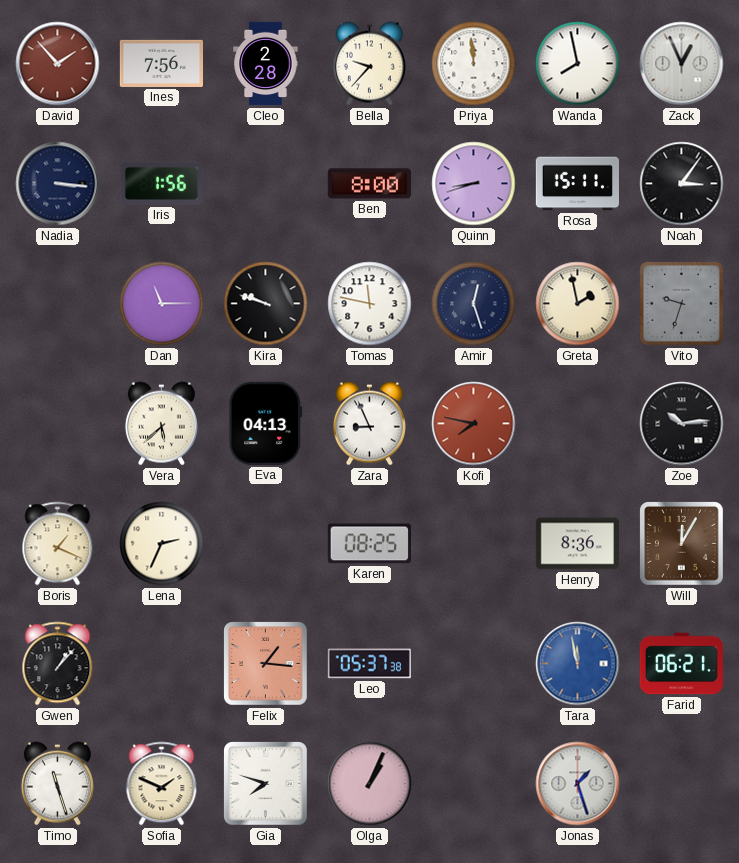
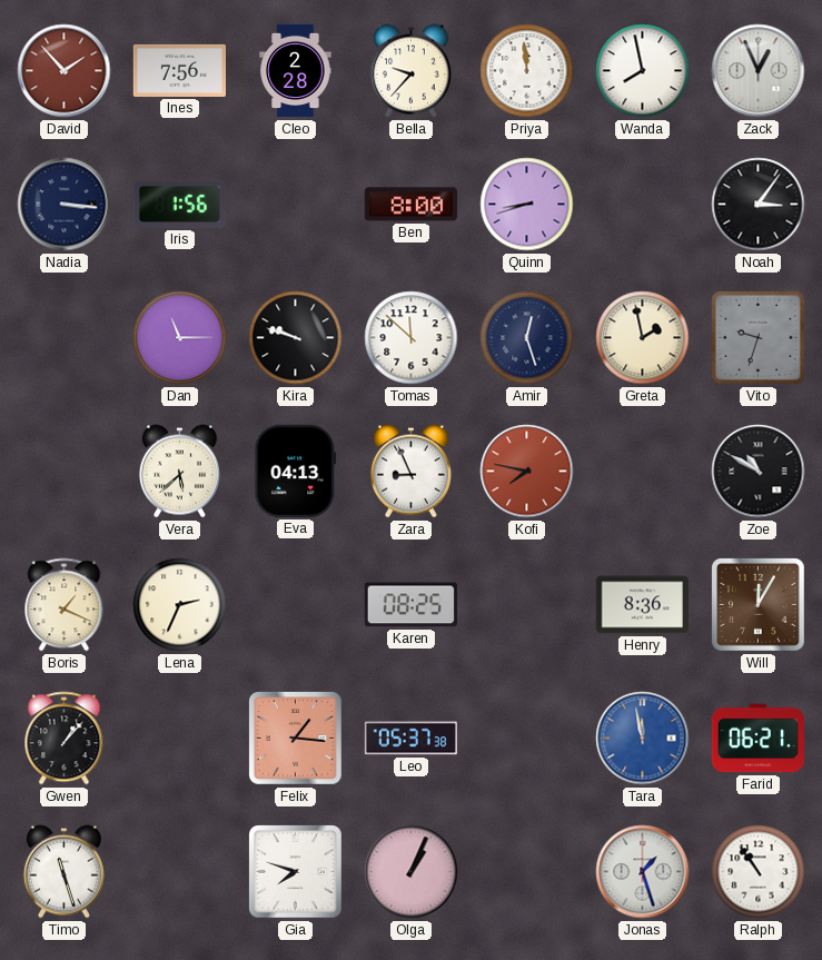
Rosa: 15:11 -> none
Tomas: 11:47 -> 11:52
Zoe: 10:14 -> 10:50
Sofia: 1:49 -> none
Ralph: none -> 10:54
